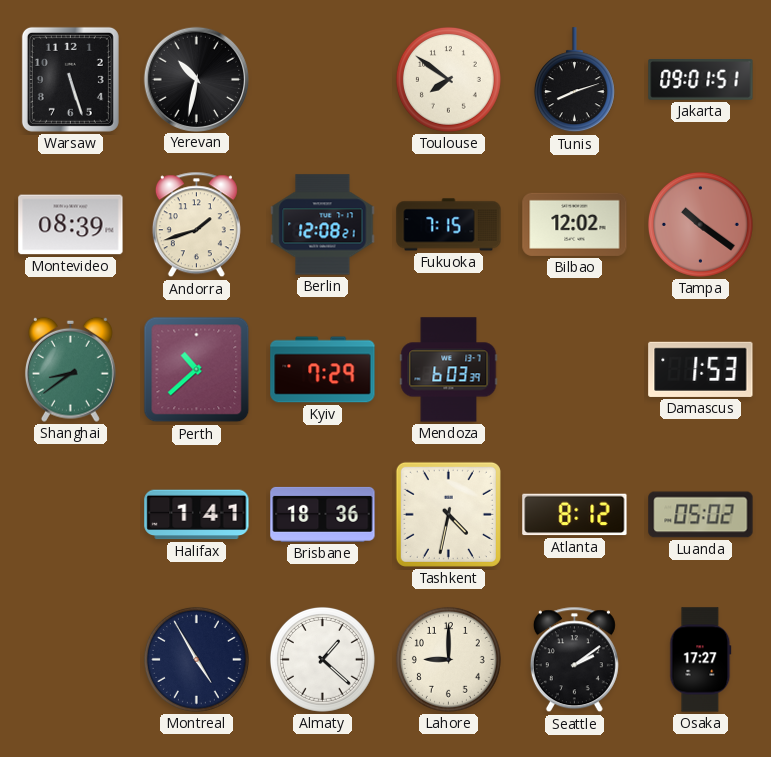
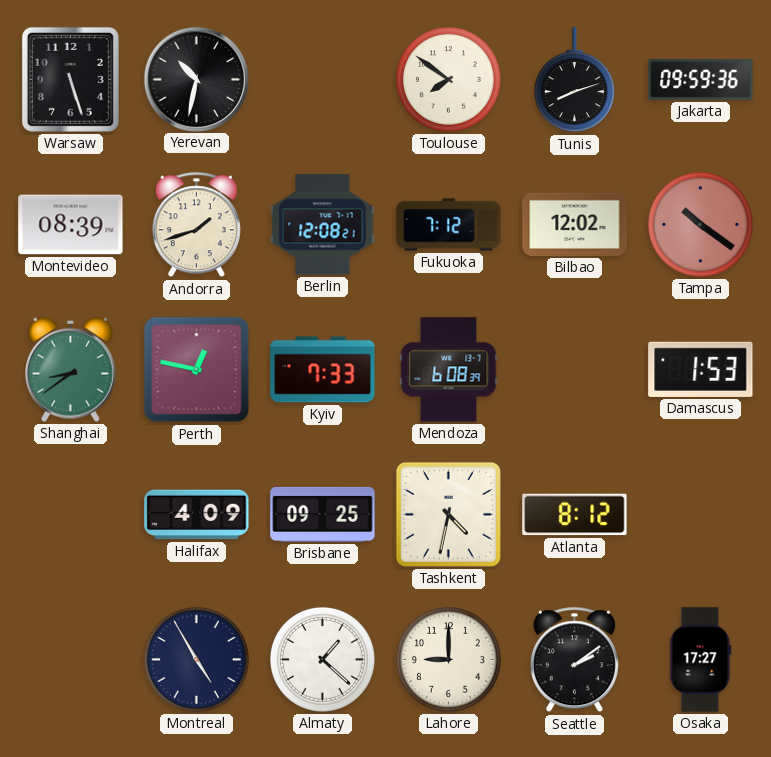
Jakarta: 09:01 -> 09:59
Fukuoka: 7:15 -> 7:12
Perth: 10:38 -> 12:47
Kyiv: 7:29 -> 7:33
Mendoza: 6:03 -> 6:08
Halifax: 1:41 -> 4:09
Brisbane: 18:36 -> 09:25
Luanda: 05:02 -> none
